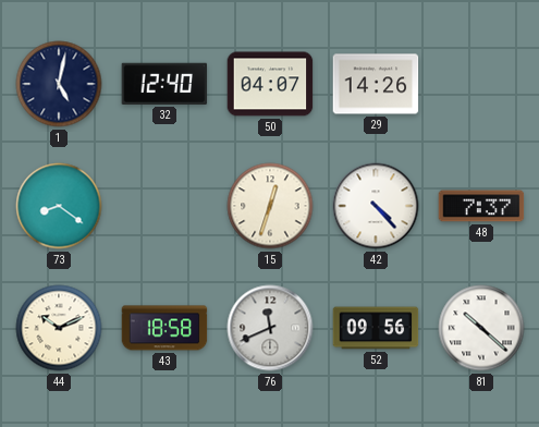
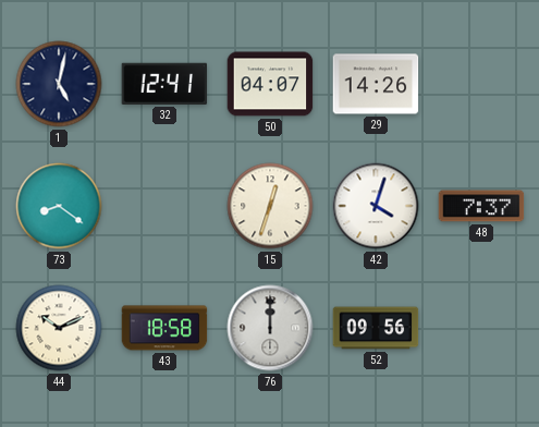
32: 12:40 -> 12:41
42: 4:23 -> 4:03
76: 11:41 -> 12:00
81: 10:22 -> none
